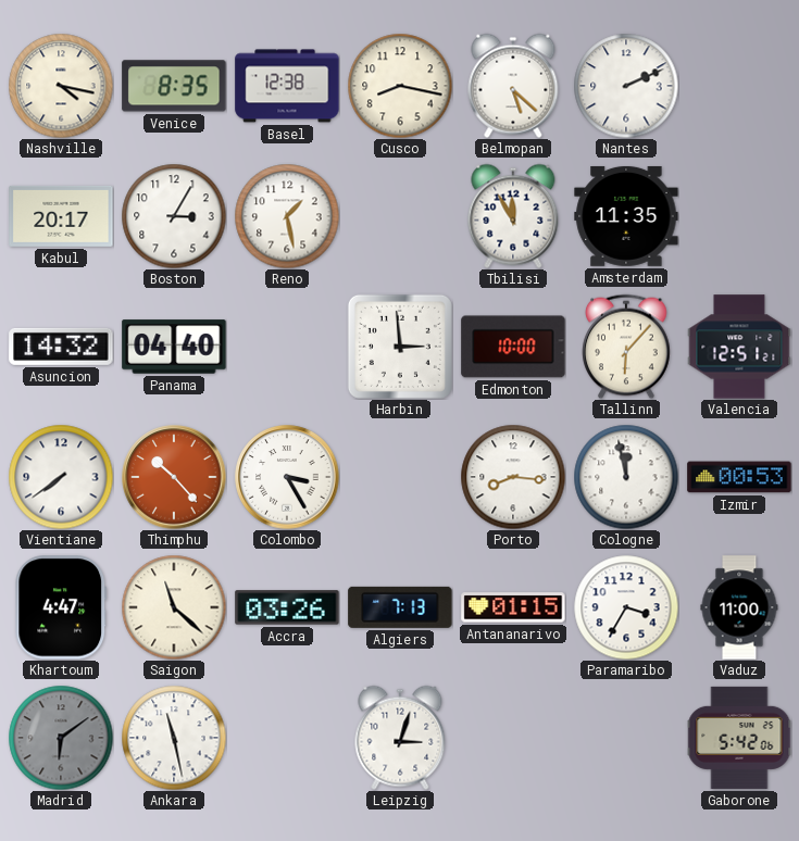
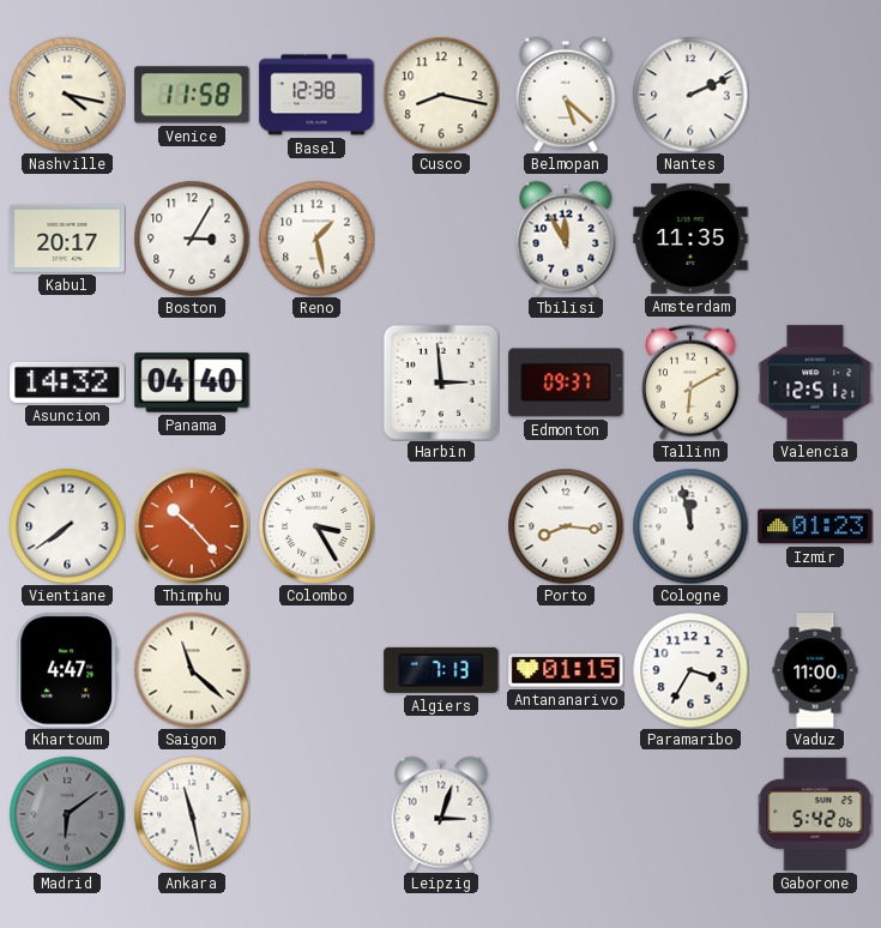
Venice: 8:35 -> 11:58
Edmonton: 10:00 -> 09:37
Tallinn: 6:07 -> 6:10
Izmir: 00:53 -> 01:23
Accra: 03:26 -> none
